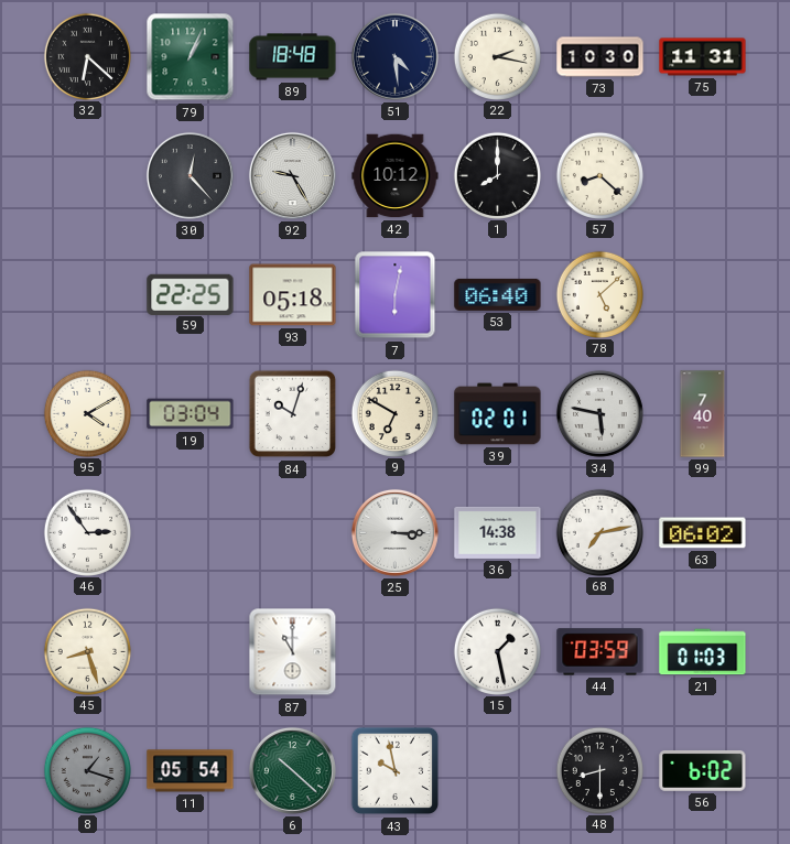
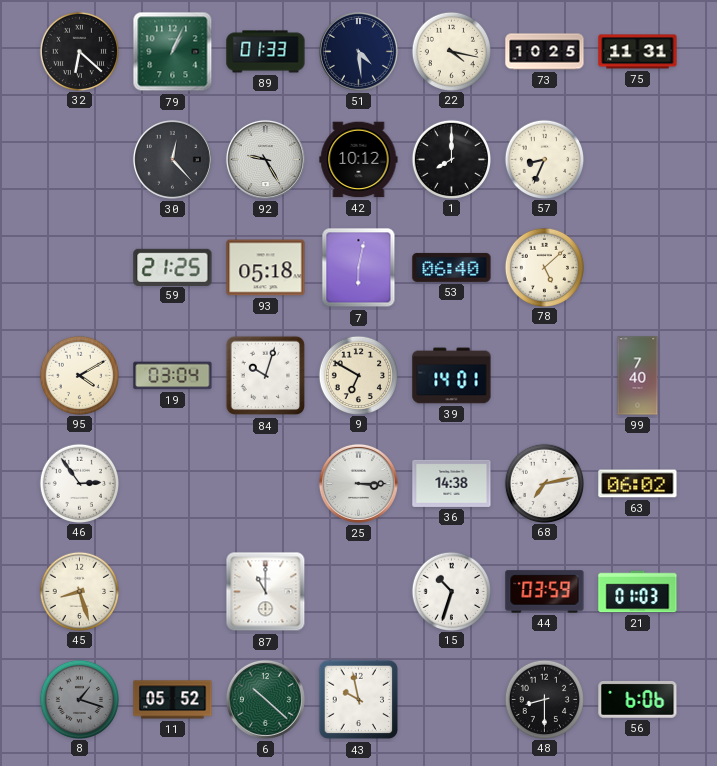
89: 18:48 -> 01:33
22: 2:17 -> 4:17
73: 10:30 -> 10:25
57: 8:22 -> 8:34
59: 22:25 -> 21:25
39: 02:01 -> 14:01
34: 5:47 -> none
15: 1:28 -> 10:33
11: 05:54 -> 05:52
56: 6:02 -> 6:06
